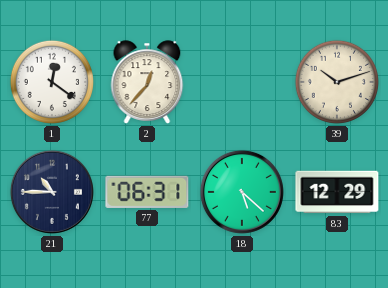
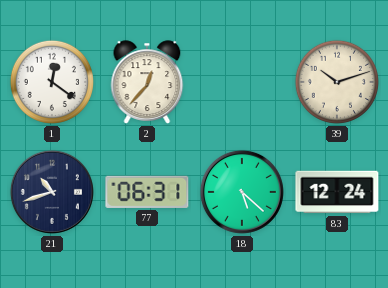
21: 10:45 -> 10:42
83: 12:29 -> 12:24
